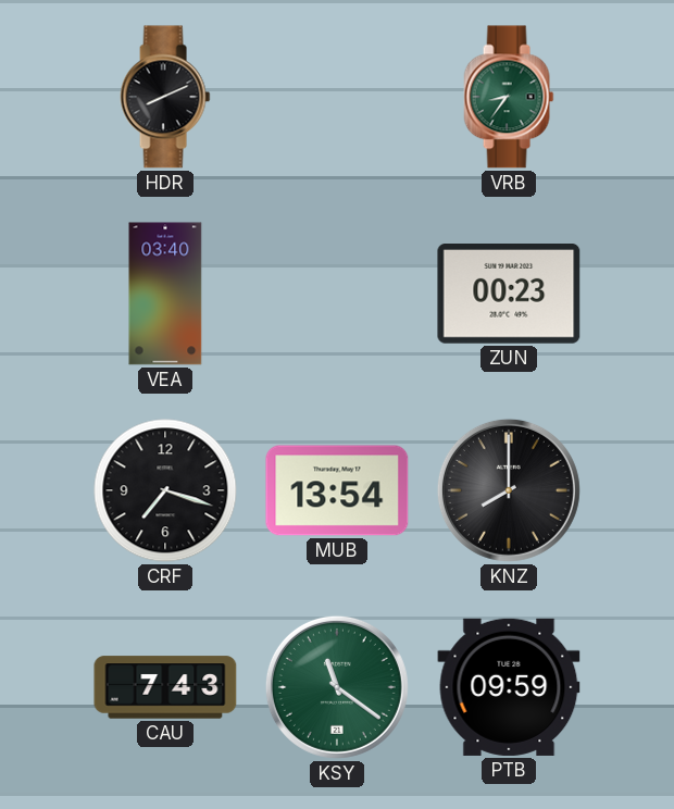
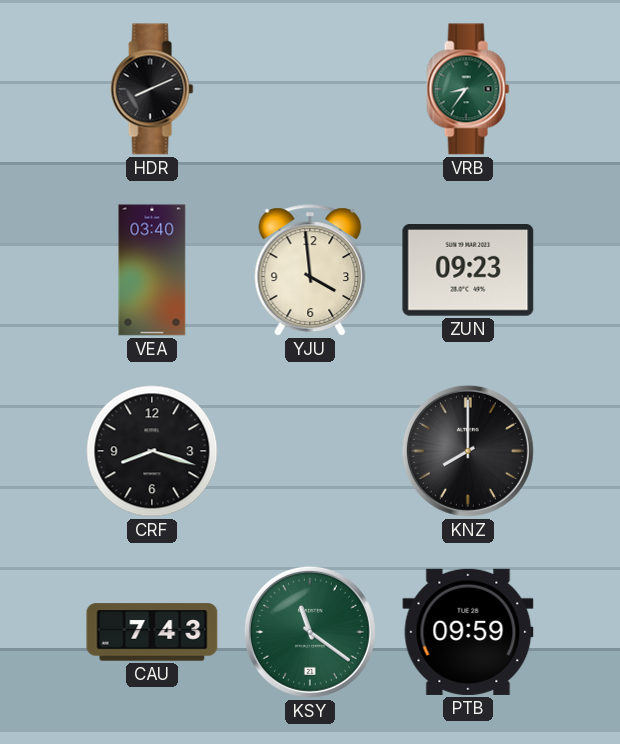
YJU: none -> 3:59
ZUN: 00:23 -> 09:23
CRF: 7:18 -> 8:18
MUB: 13:54 -> none
